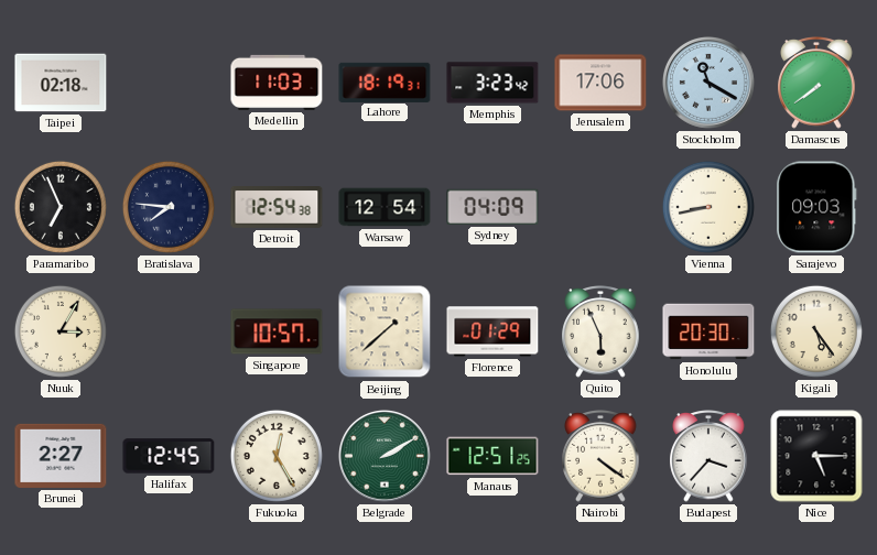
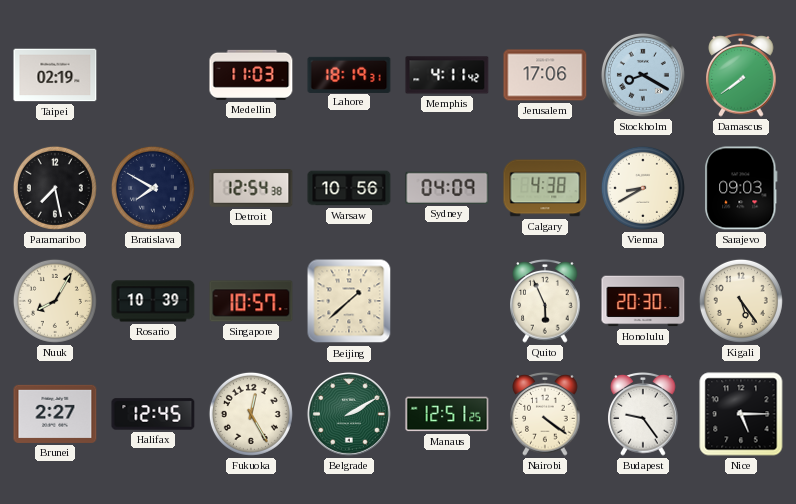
Taipei: 02:18 -> 02:19
Memphis: 3:23 -> 4:11
Stockholm: 11:20 -> 8:20
Paramaribo: 6:56 -> 7:28
Bratislava: 7:46 -> 7:50
Warsaw: 12:54 -> 10:56
Calgary: none -> 4:38
Vienna: 8:43 -> 8:40
Nuuk: 3:05 -> 8:05
Rosario: none -> 10:39
Florence: 01:29 -> none
Budapest: 3:37 -> 9:24
